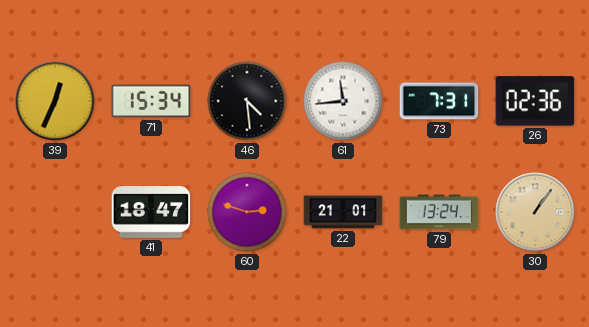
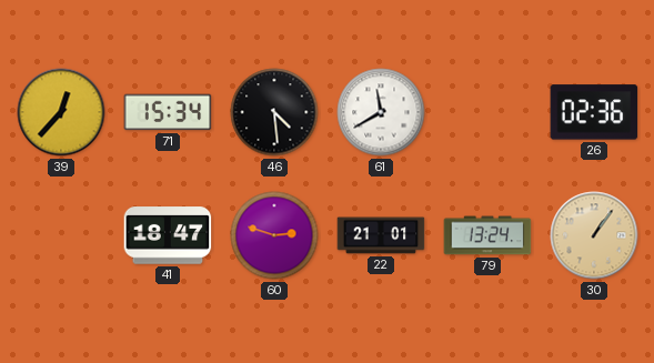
39: 12:34 -> 12:37
61: 11:44 -> 11:40
73: 7:31 -> none
